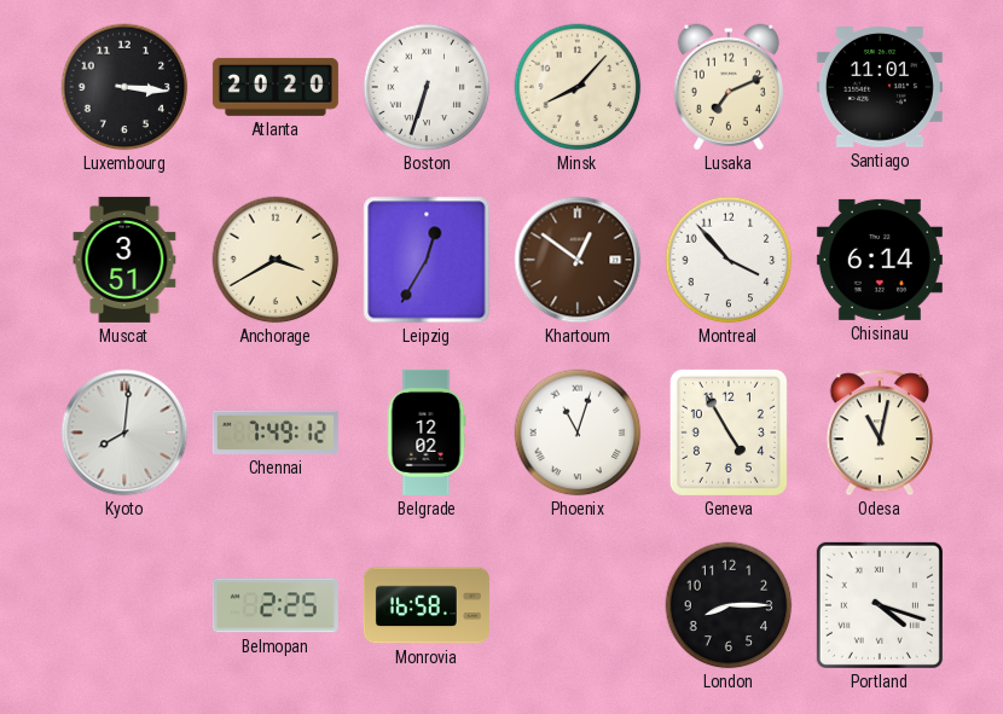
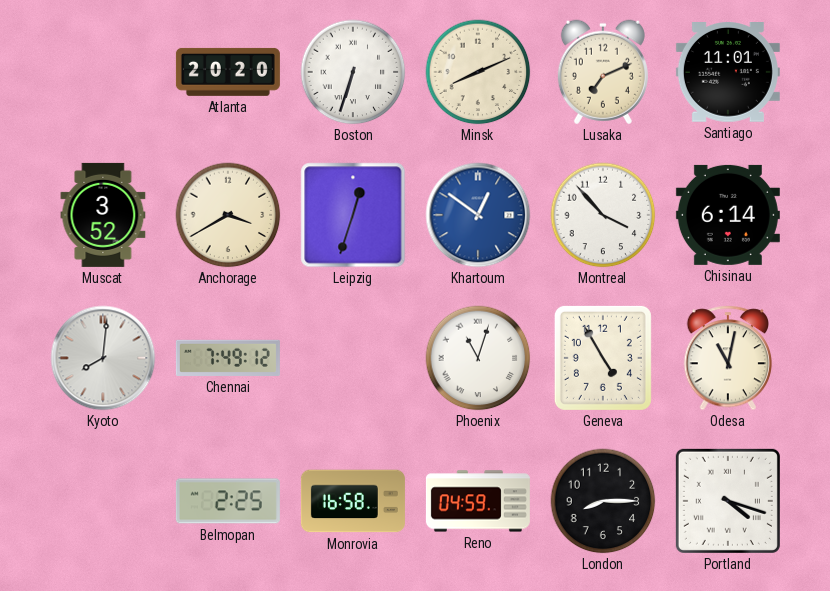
Luxembourg: 3:16 -> none
Minsk: 8:07 -> 8:11
Muscat: 3:51 -> 3:52
Leipzig: 12:35 -> 12:33
Khartoum dial: brown -> blue
Belgrade: 12:02 -> none
Reno: none -> 04:59
